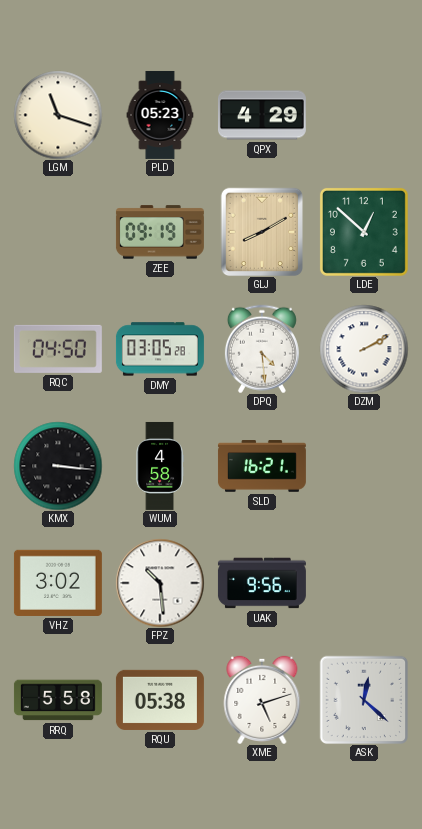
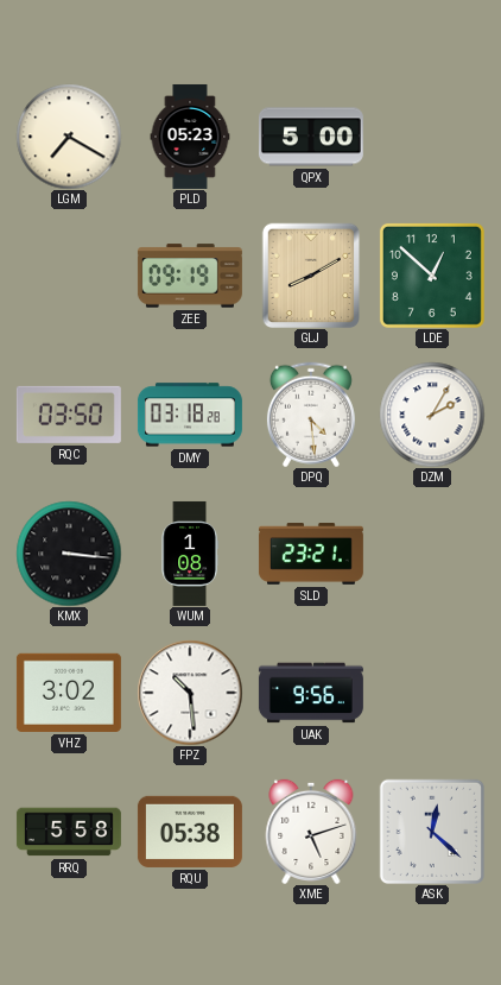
LGM: 11:18 -> 7:20
QPX: 4:29 -> 5:00
RQC: 04:50 -> 03:50
DMY: 03:05 -> 03:18
DZM: 2:10 -> 2:05
WUM: 4:58 -> 1:08
SLD: 16:21 -> 23:21
